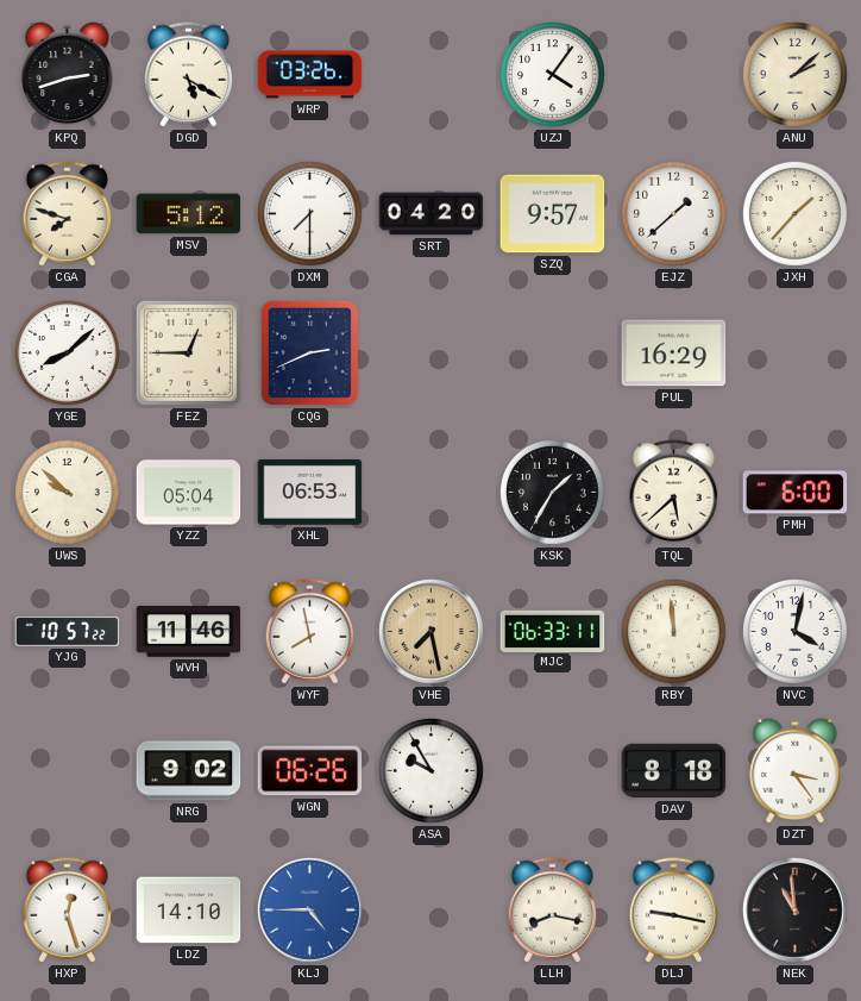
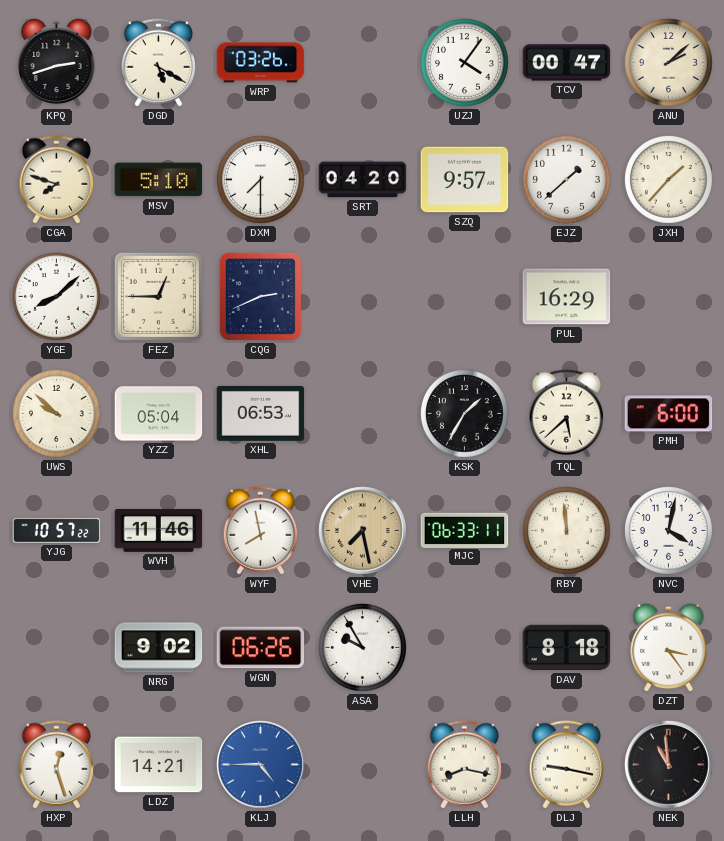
TCV: none -> 00:47
MSV: 5:12 -> 5:10
LDZ: 14:10 -> 14:21
